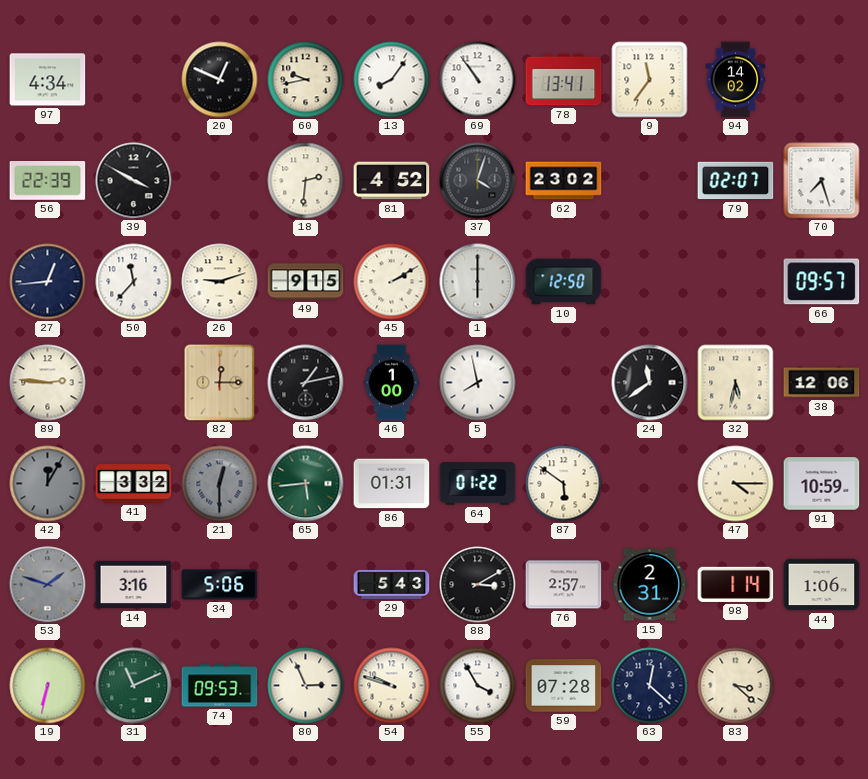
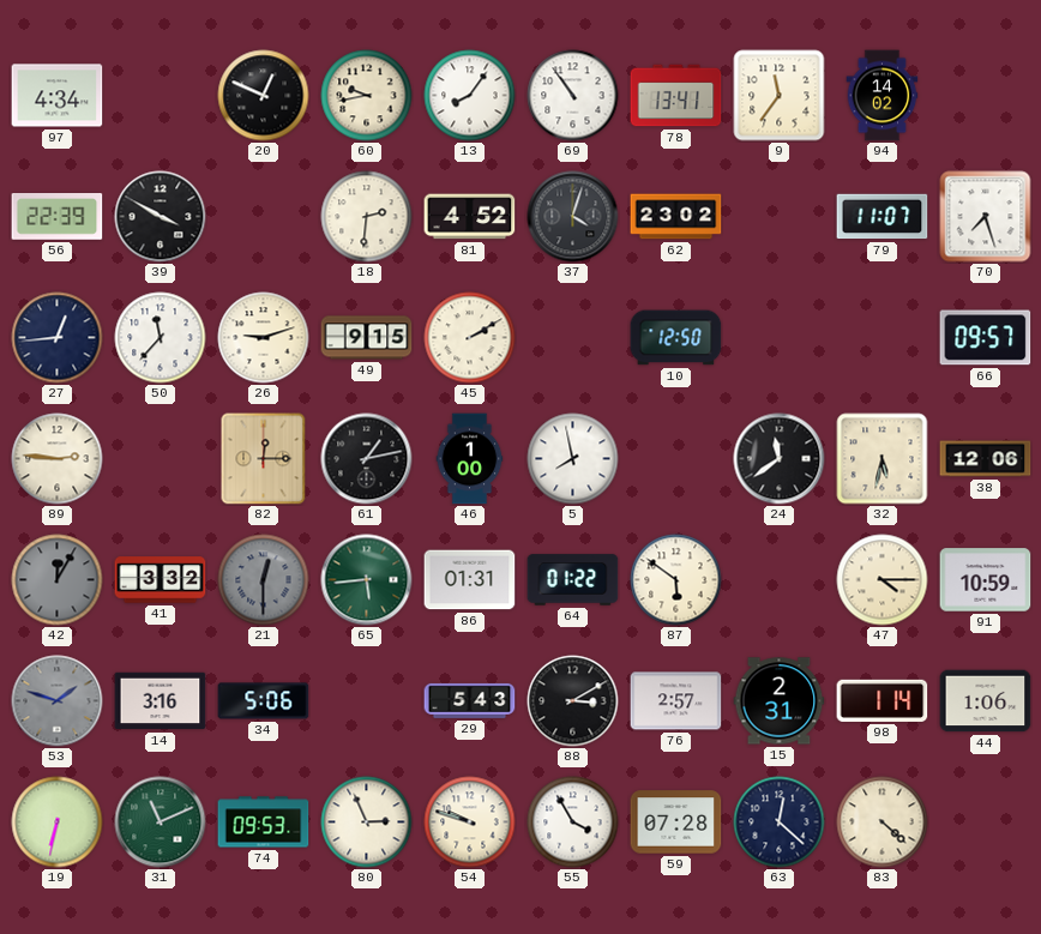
79: 02:07 -> 11:07
1: 6:00 -> none
83: 3:22 -> 4:22
